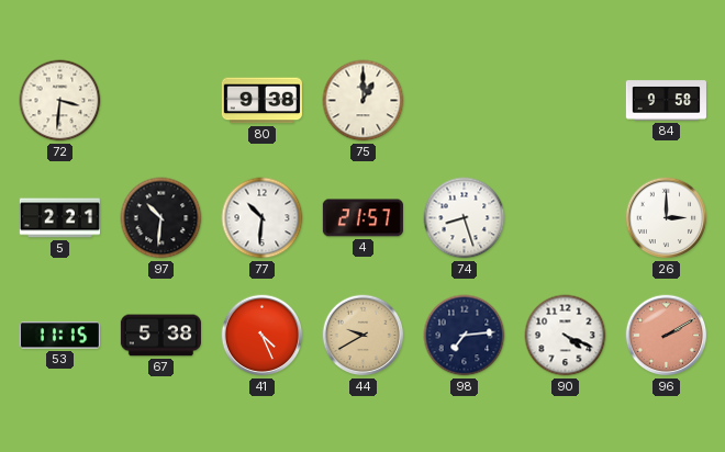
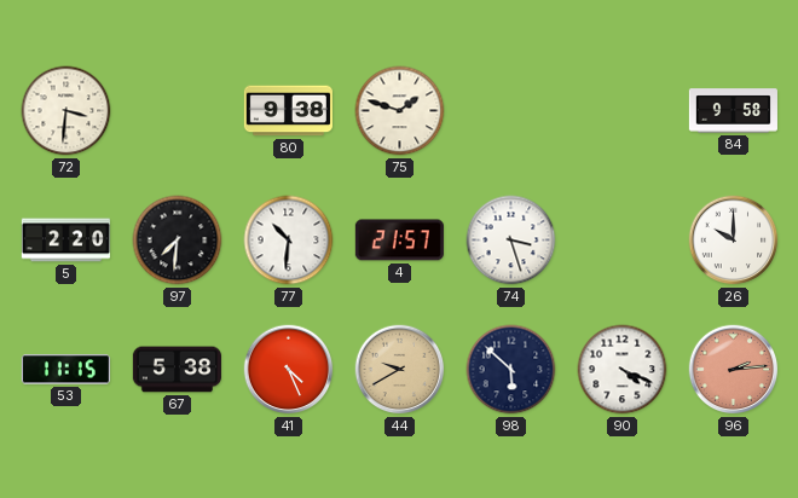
75: 1:00 -> 1:48
5: 2:21 -> 2:20
97: 10:31 -> 7:31
74: 8:27 -> 3:27
26: 3:00 -> 10:00
98: 7:14 -> 5:52
96: 2:10 -> 2:14
